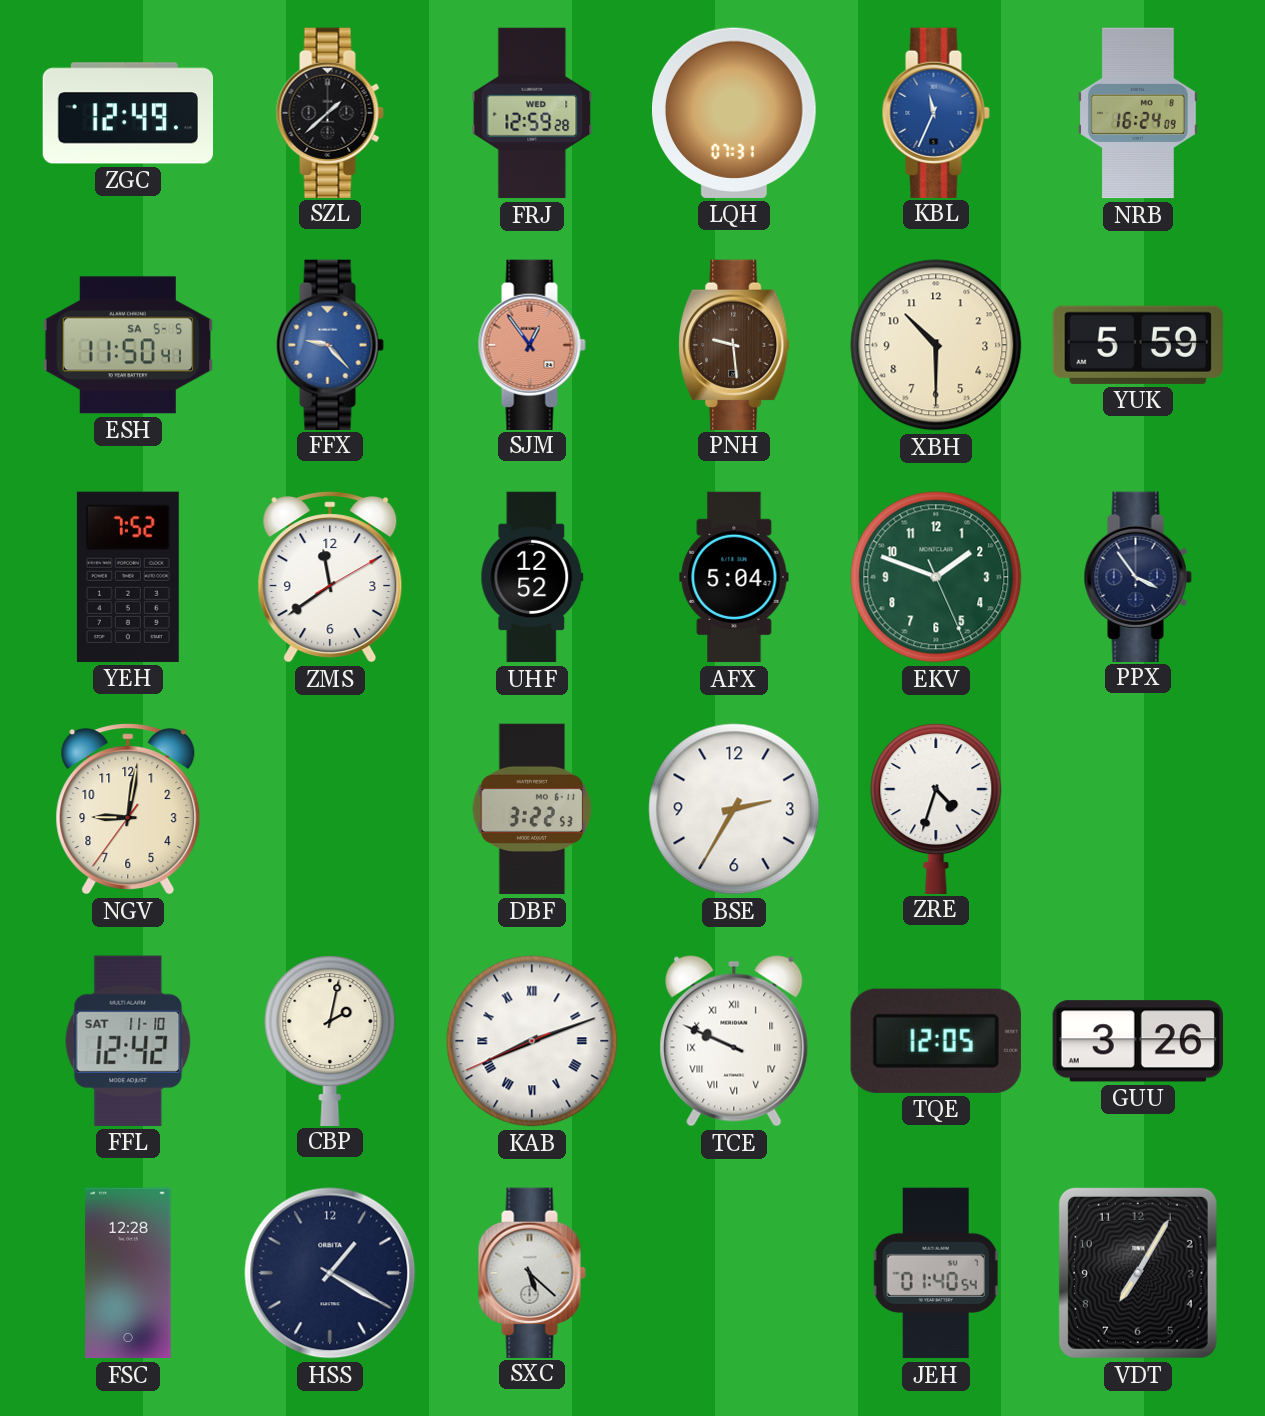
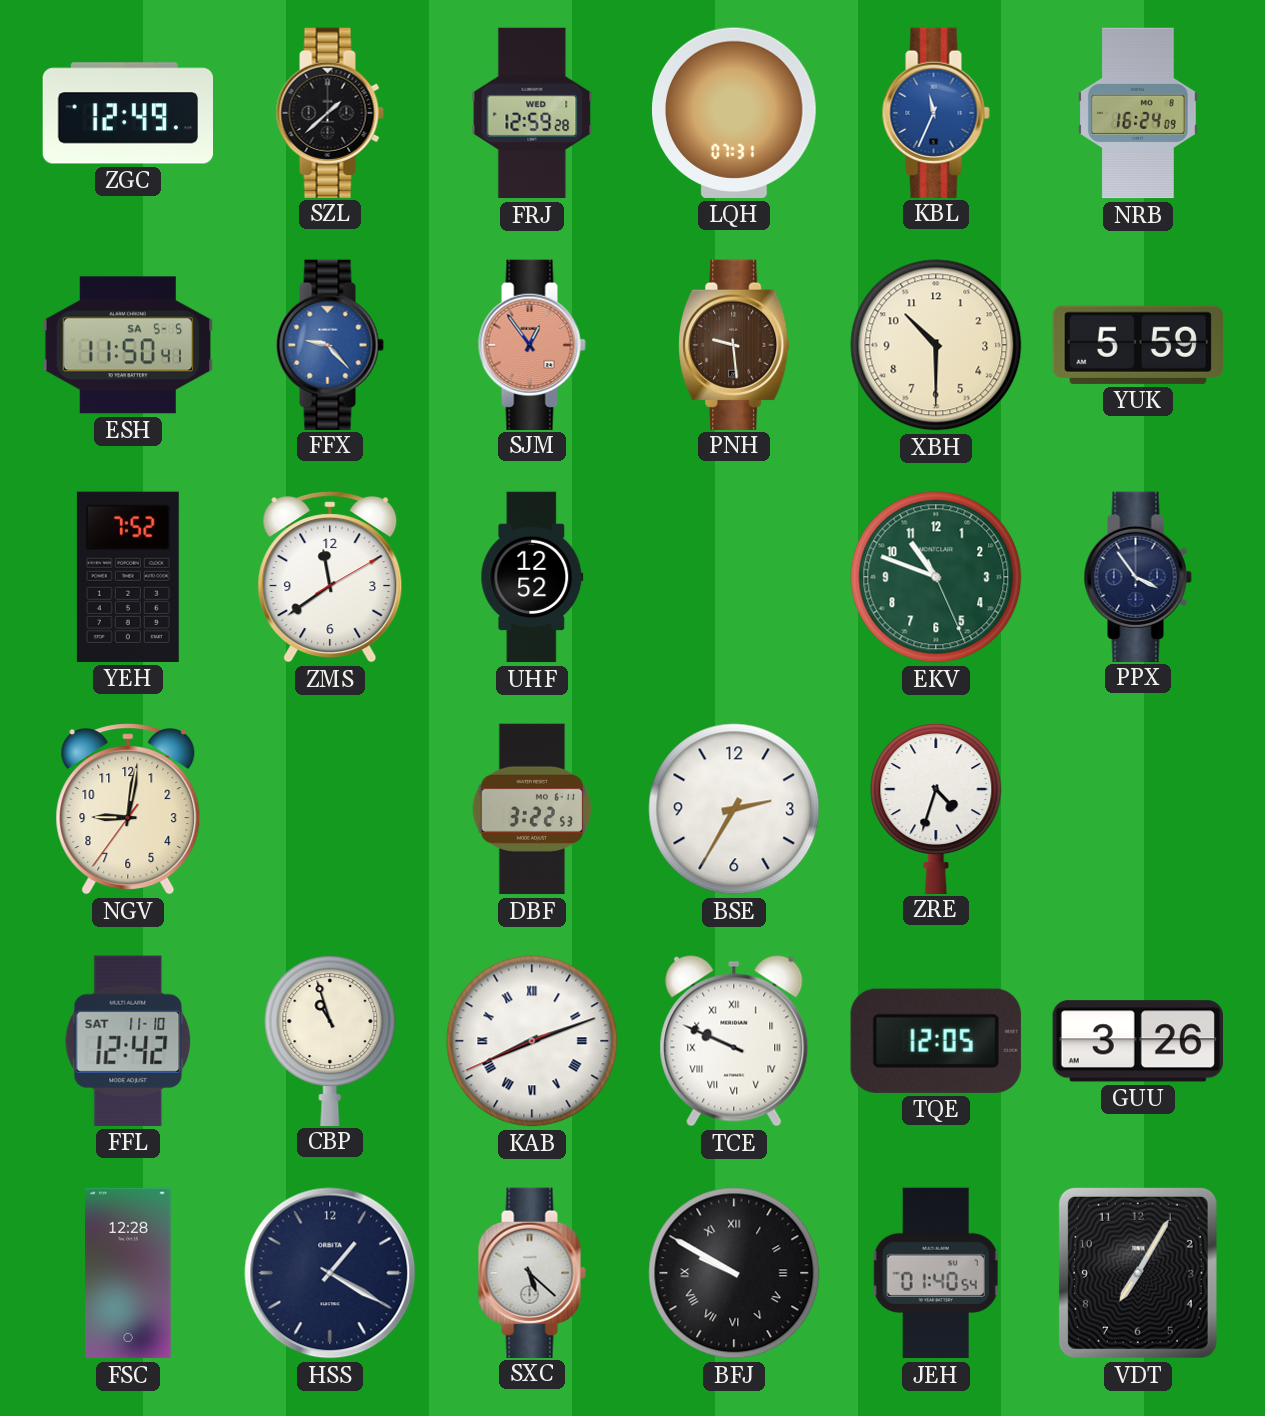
AFX: 5:04 -> none
EKV: 1:48 -> 10:48
CBP: 2:02 -> 10:57
BFJ: none -> 9:50
